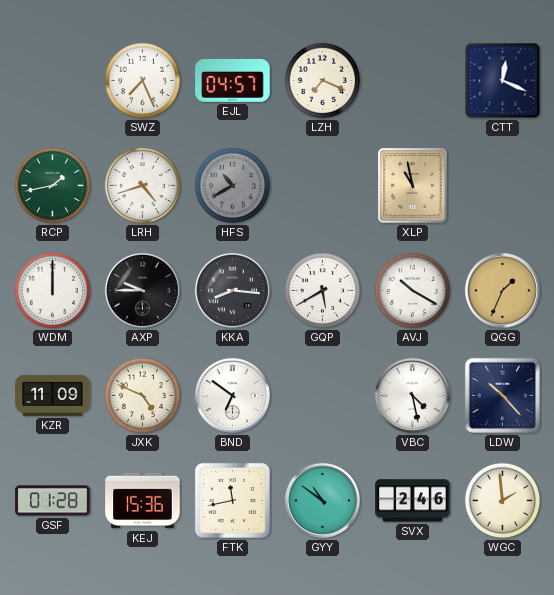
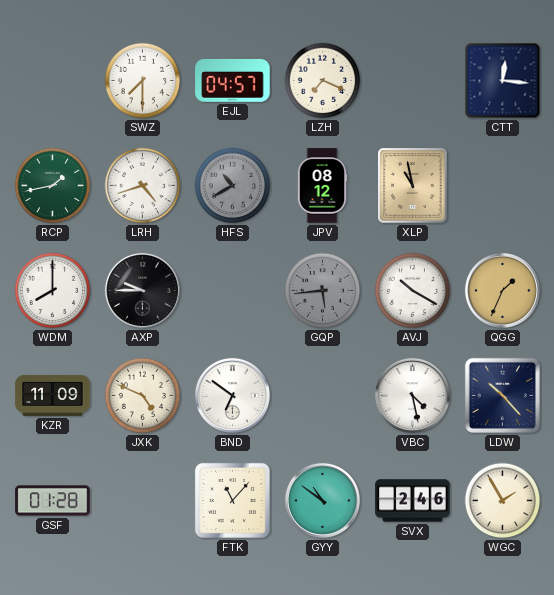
SWZ: 7:26 -> 7:30
CTT: 12:19 -> 12:16
JPV: none -> 08:12
WDM: 12:00 -> 8:00
KKA: 8:16 -> none
GQP: 5:40 -> 5:44
GQP dial: white -> grey
KEJ: 15:36 -> none
FTK: 11:43 -> 11:07
WGC: 1:59 -> 1:55
